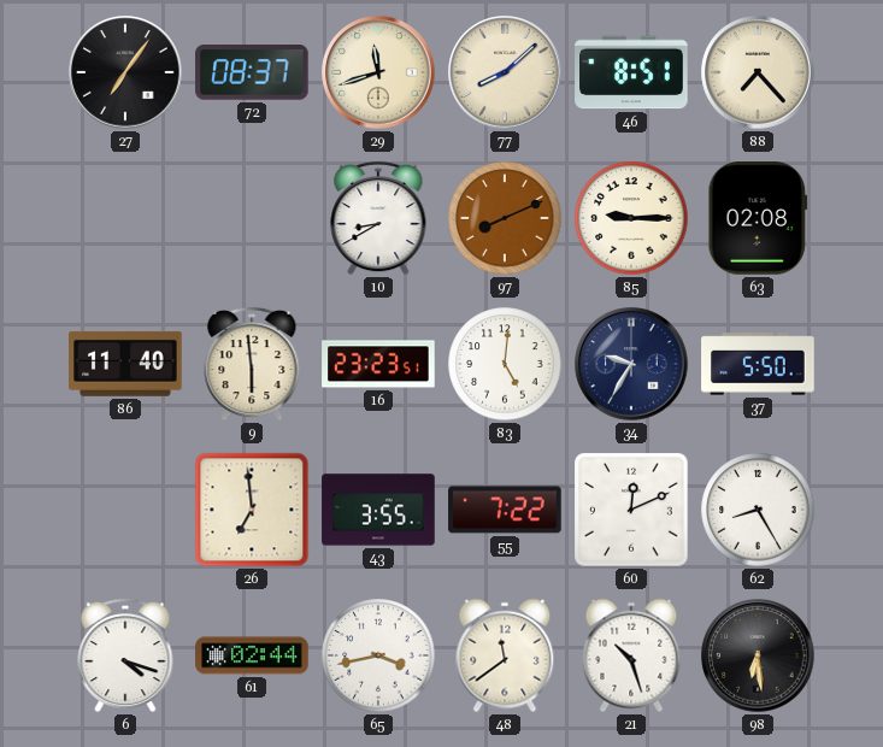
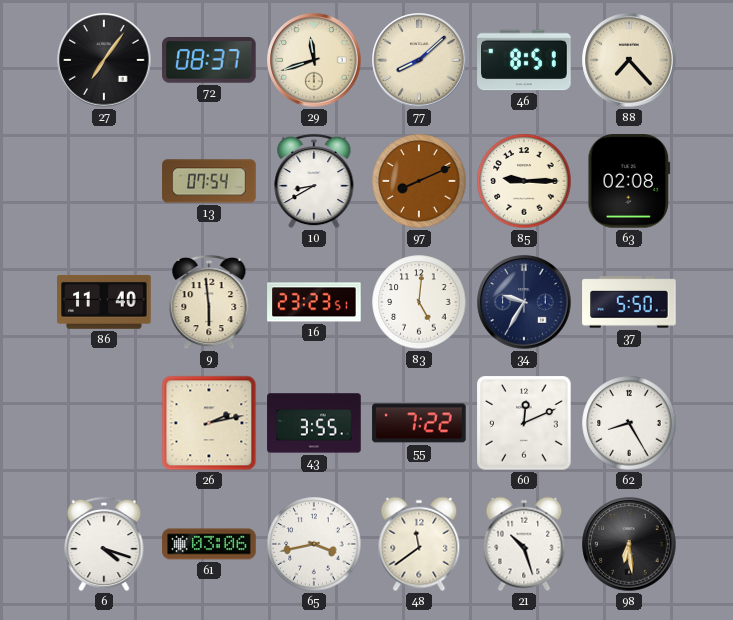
13: none -> 07:54
26: 6:59 -> 2:13
61: 02:44 -> 03:06
